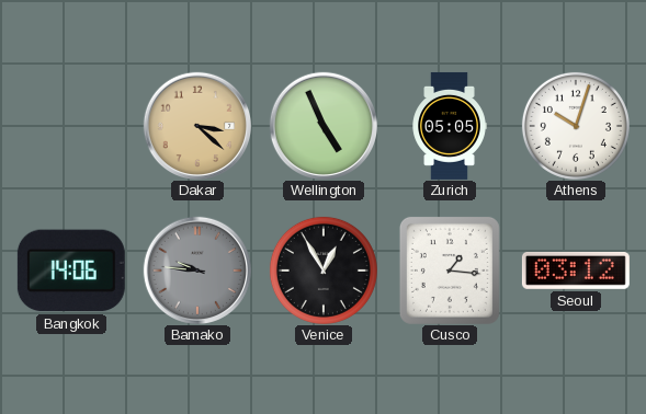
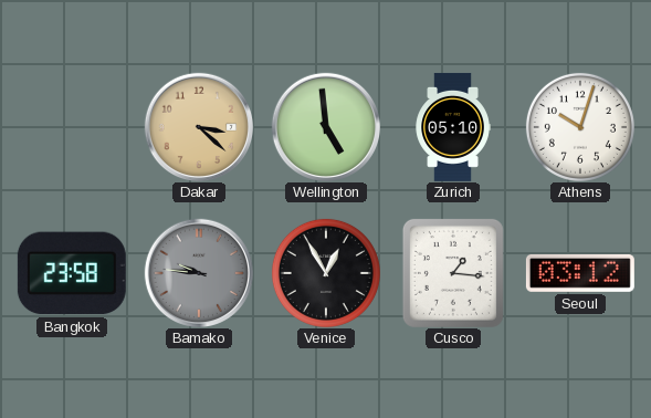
Wellington: 4:56 -> 4:59
Zurich: 05:05 -> 05:10
Bangkok: 14:06 -> 23:58
